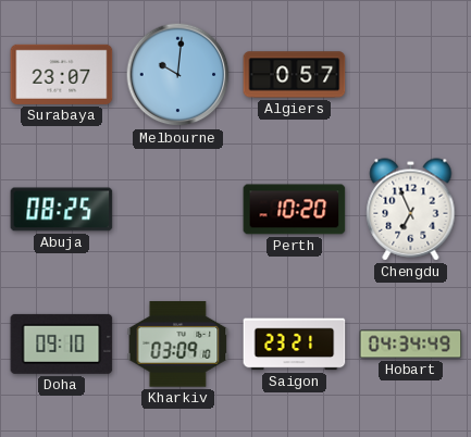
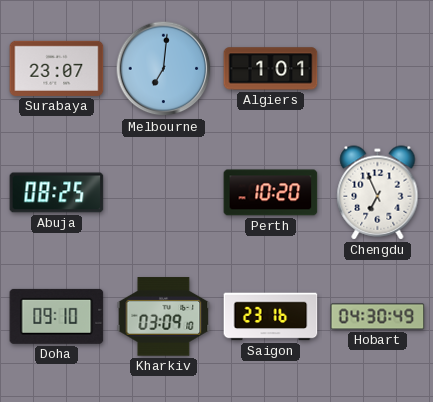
Melbourne: 10:01 -> 7:01
Algiers: 0:57 -> 1:01
Saigon: 23:21 -> 23:16
Hobart: 04:34 -> 04:30
